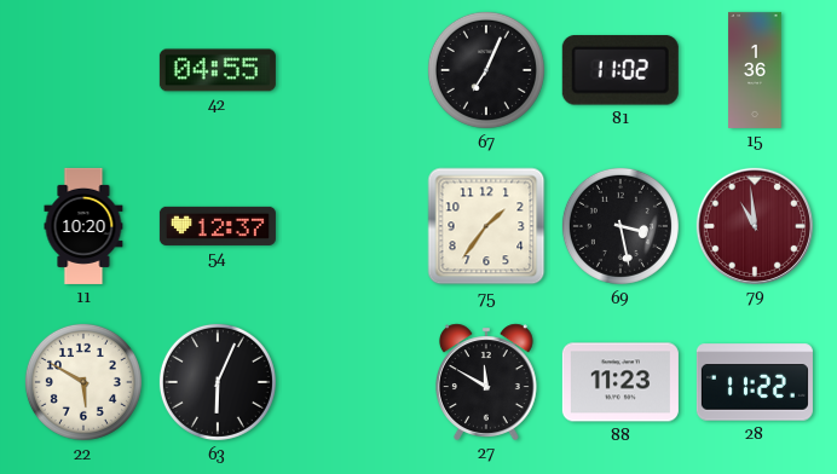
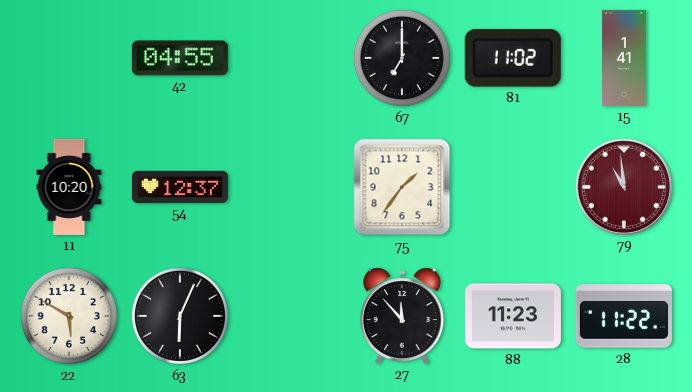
67: 7:04 -> 7:00
15: 1:36 -> 1:41
69: 3:28 -> none
27: 11:50 -> 11:53
